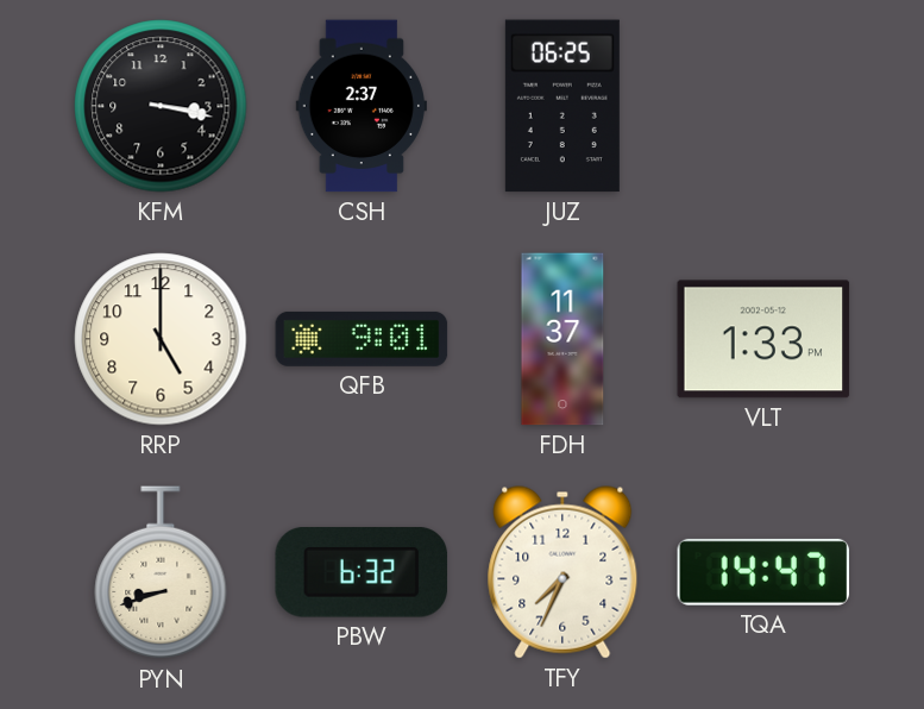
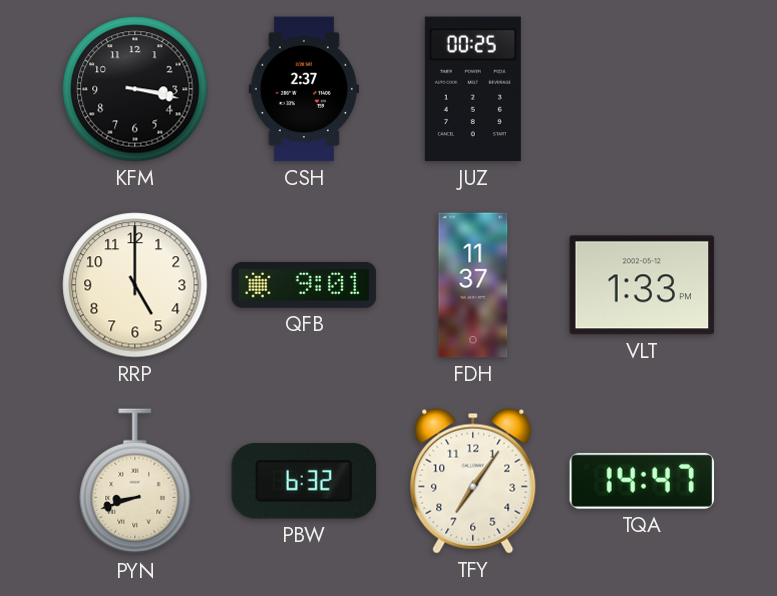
JUZ: 06:25 -> 00:25
TFY: 7:34 -> 7:06
